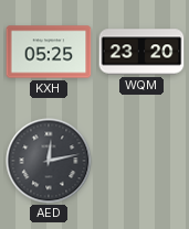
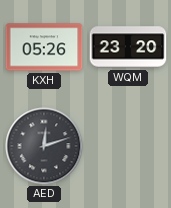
KXH: 05:25 -> 05:26
AED: 12:13 -> 12:12
